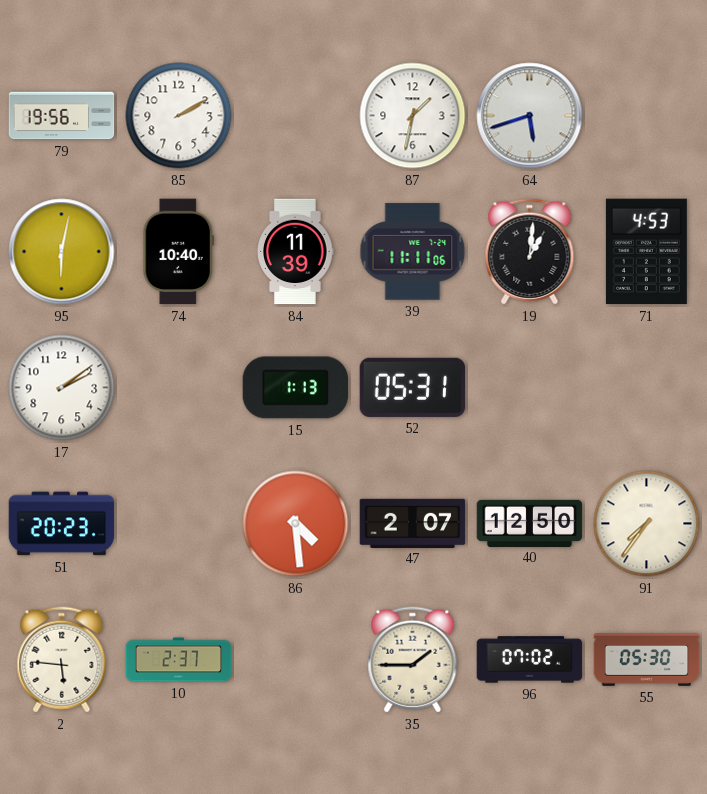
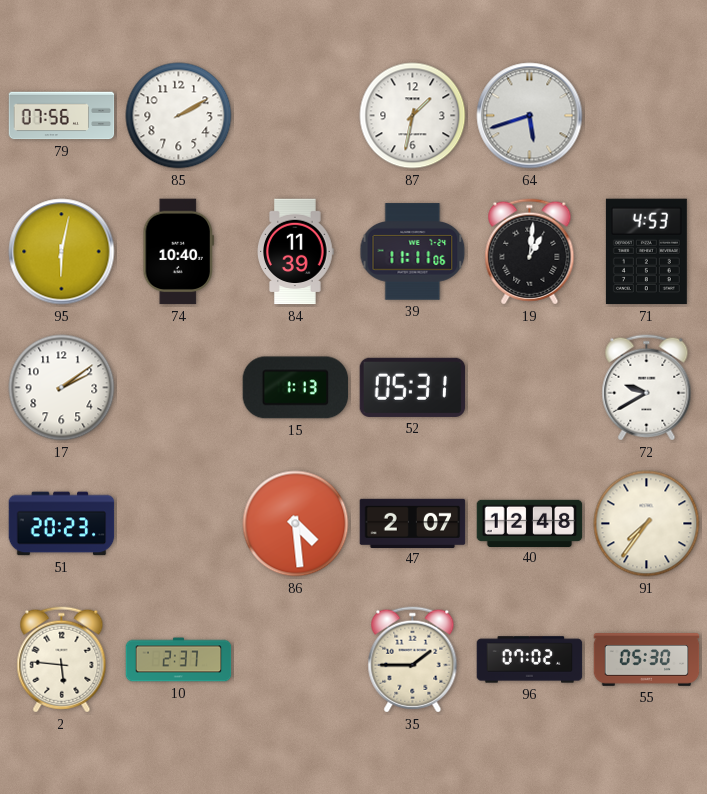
79: 19:56 -> 07:56
72: none -> 9:40
40: 12:50 -> 12:48
